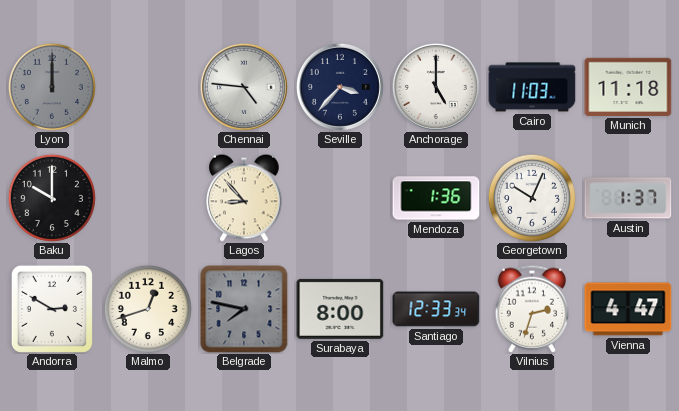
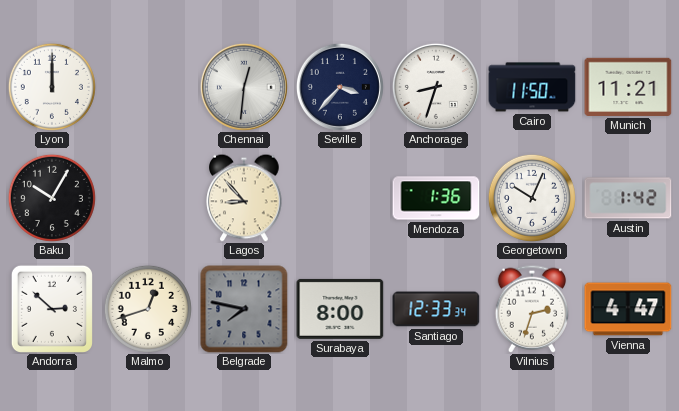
Lyon dial: grey -> white
Chennai: 4:46 -> 12:31
Anchorage: 5:00 -> 8:33
Cairo: 11:03 -> 11:50
Munich: 11:18 -> 11:21
Baku: 10:00 -> 10:05
Austin: 1:37 -> 1:42
Andorra: 2:50 -> 2:52
